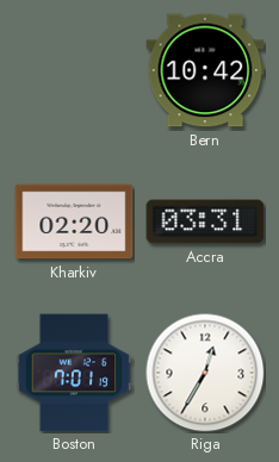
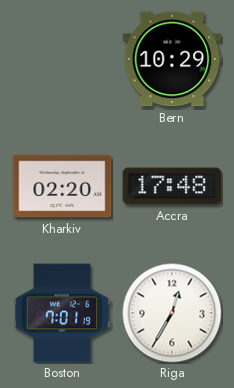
Bern: 10:42 -> 10:29
Accra: 03:31 -> 17:48
